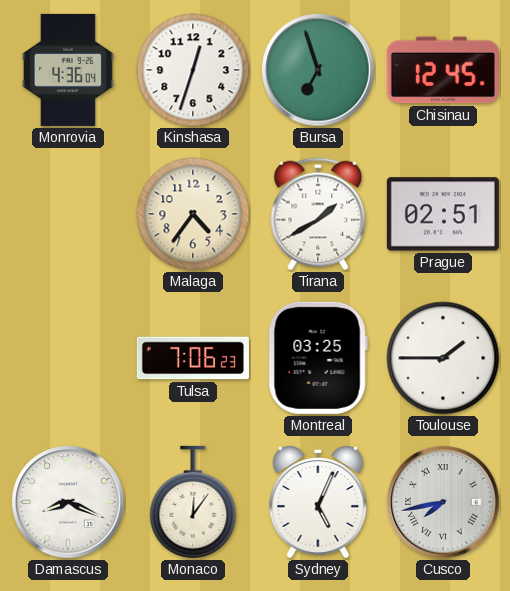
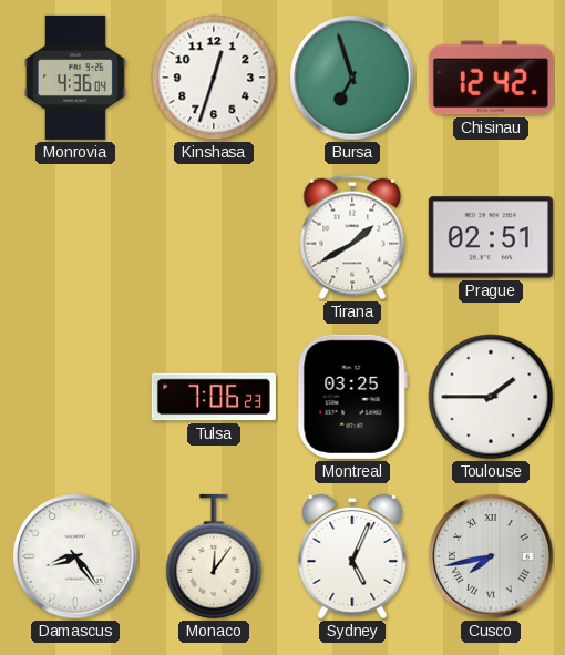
Chisinau: 12:45 -> 12:42
Malaga: 4:36 -> none
Damascus: 8:19 -> 8:24
